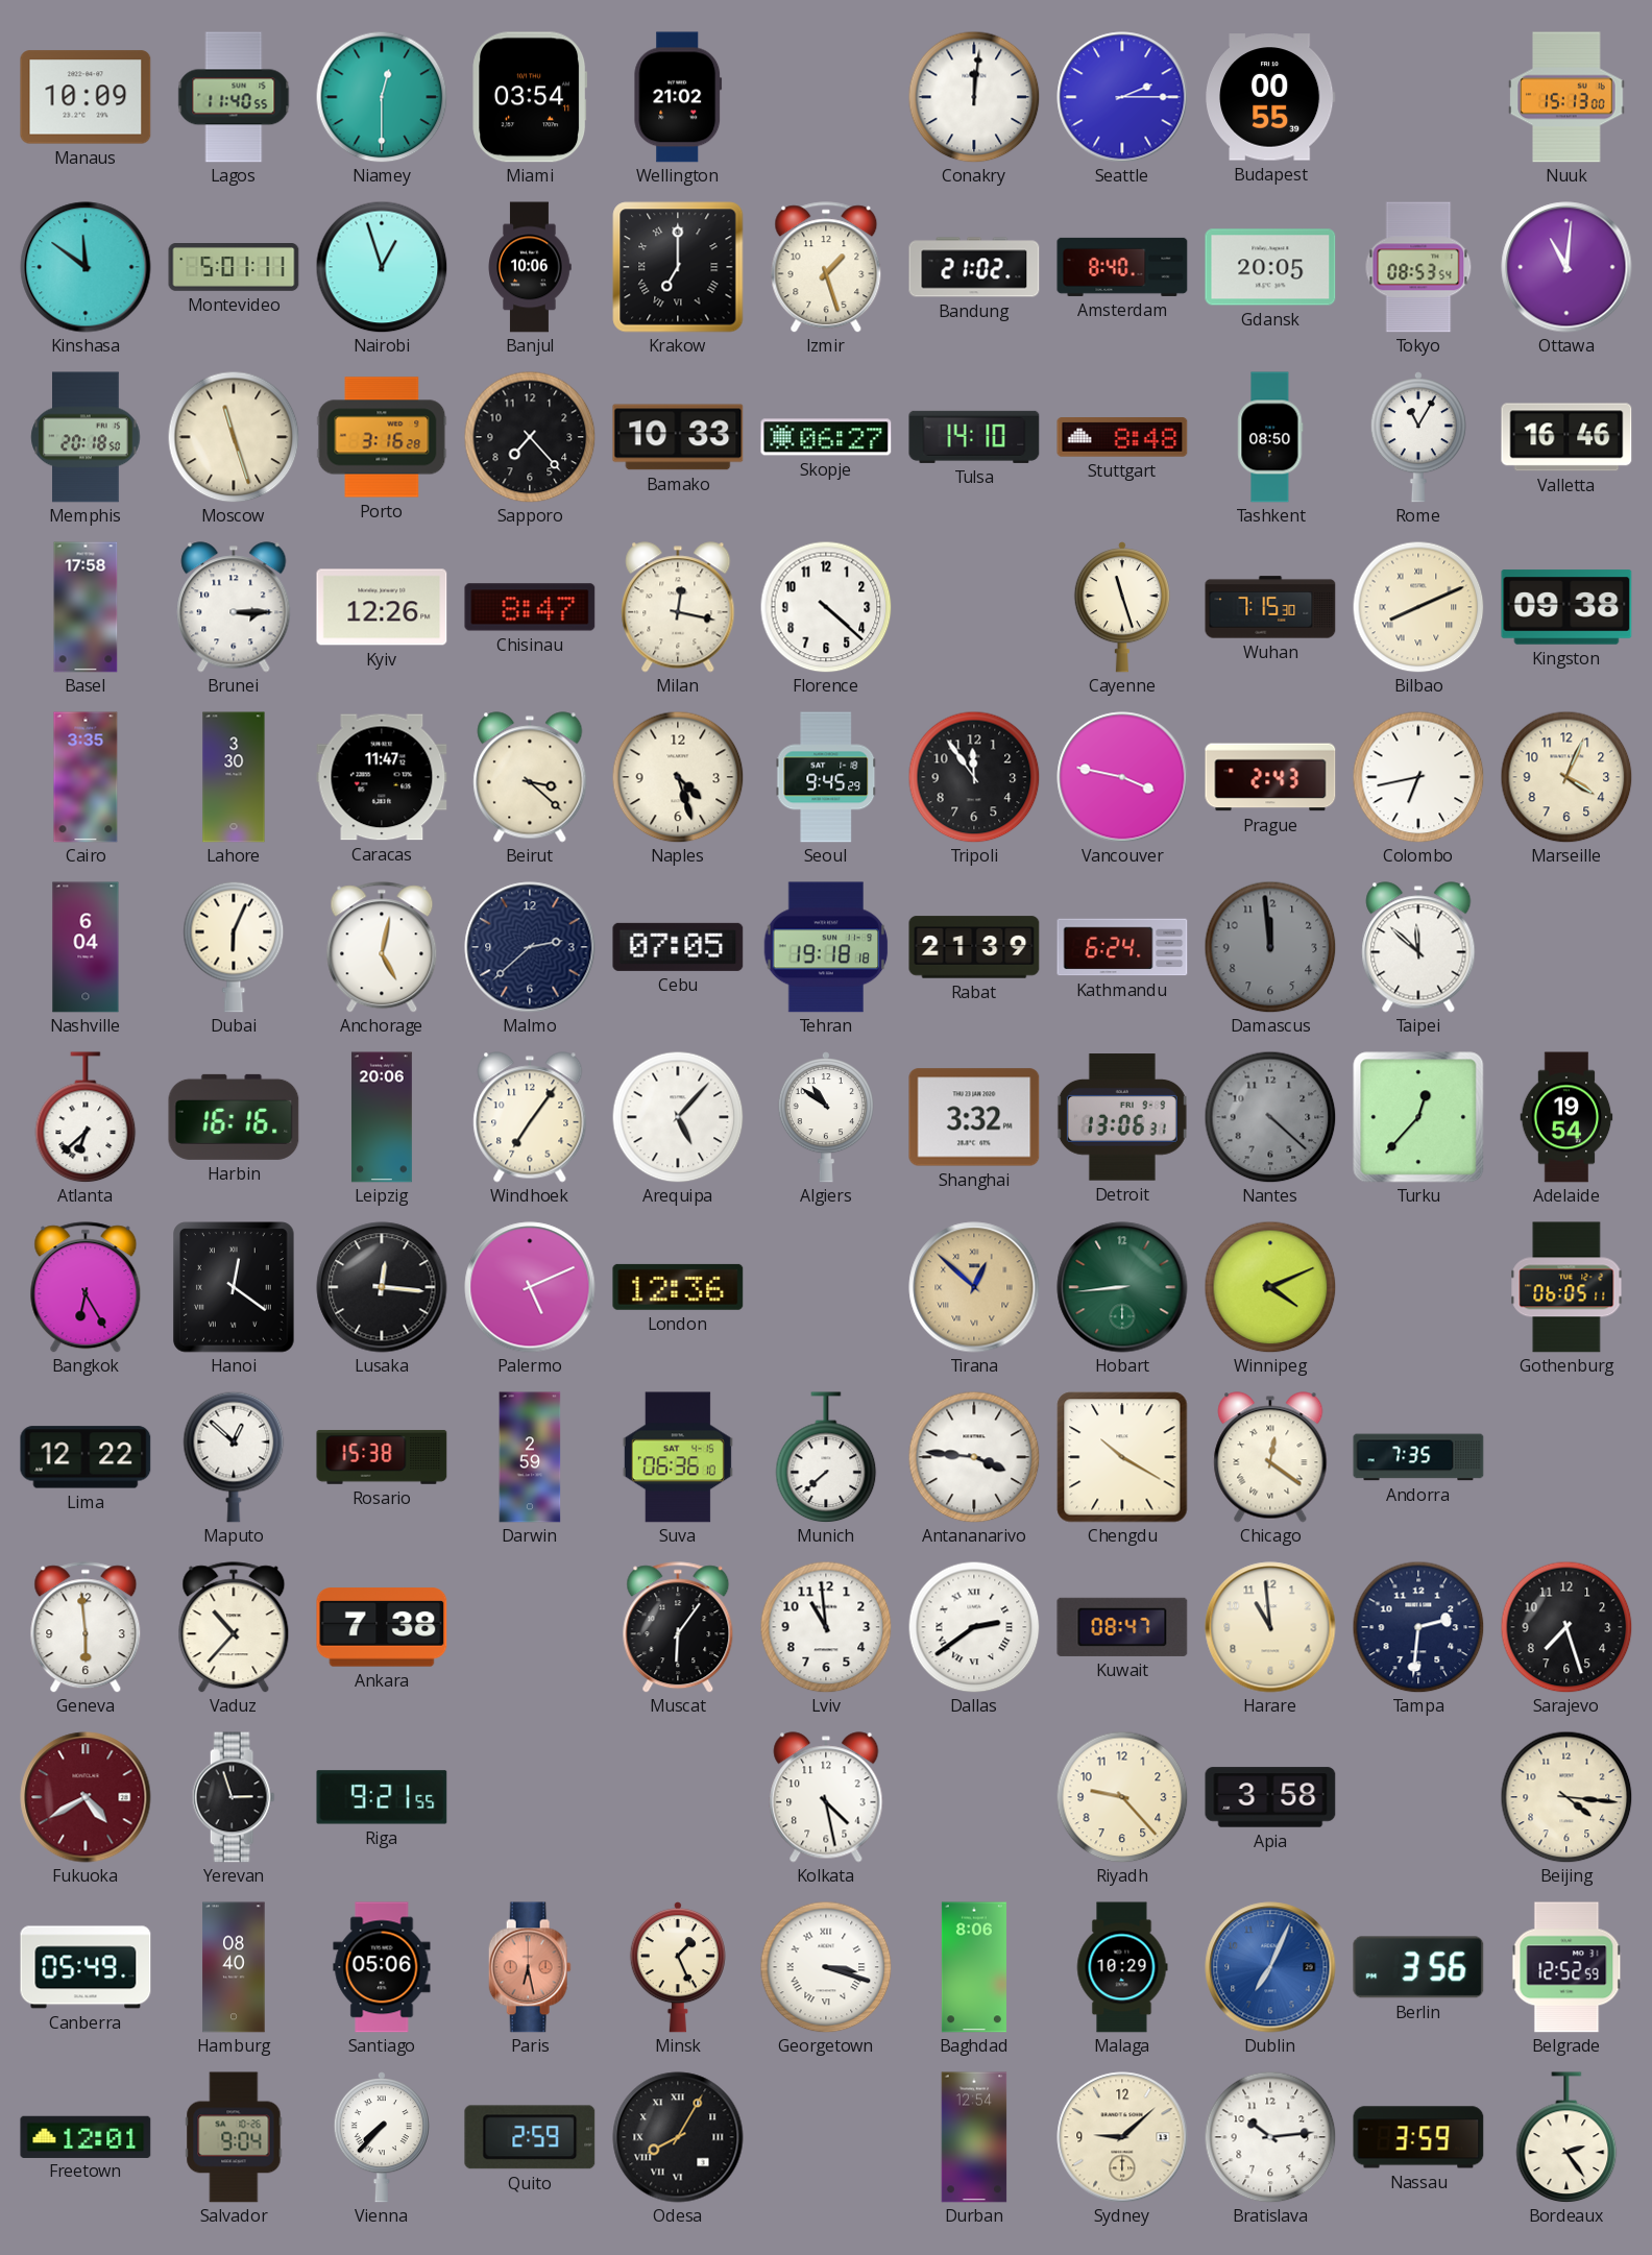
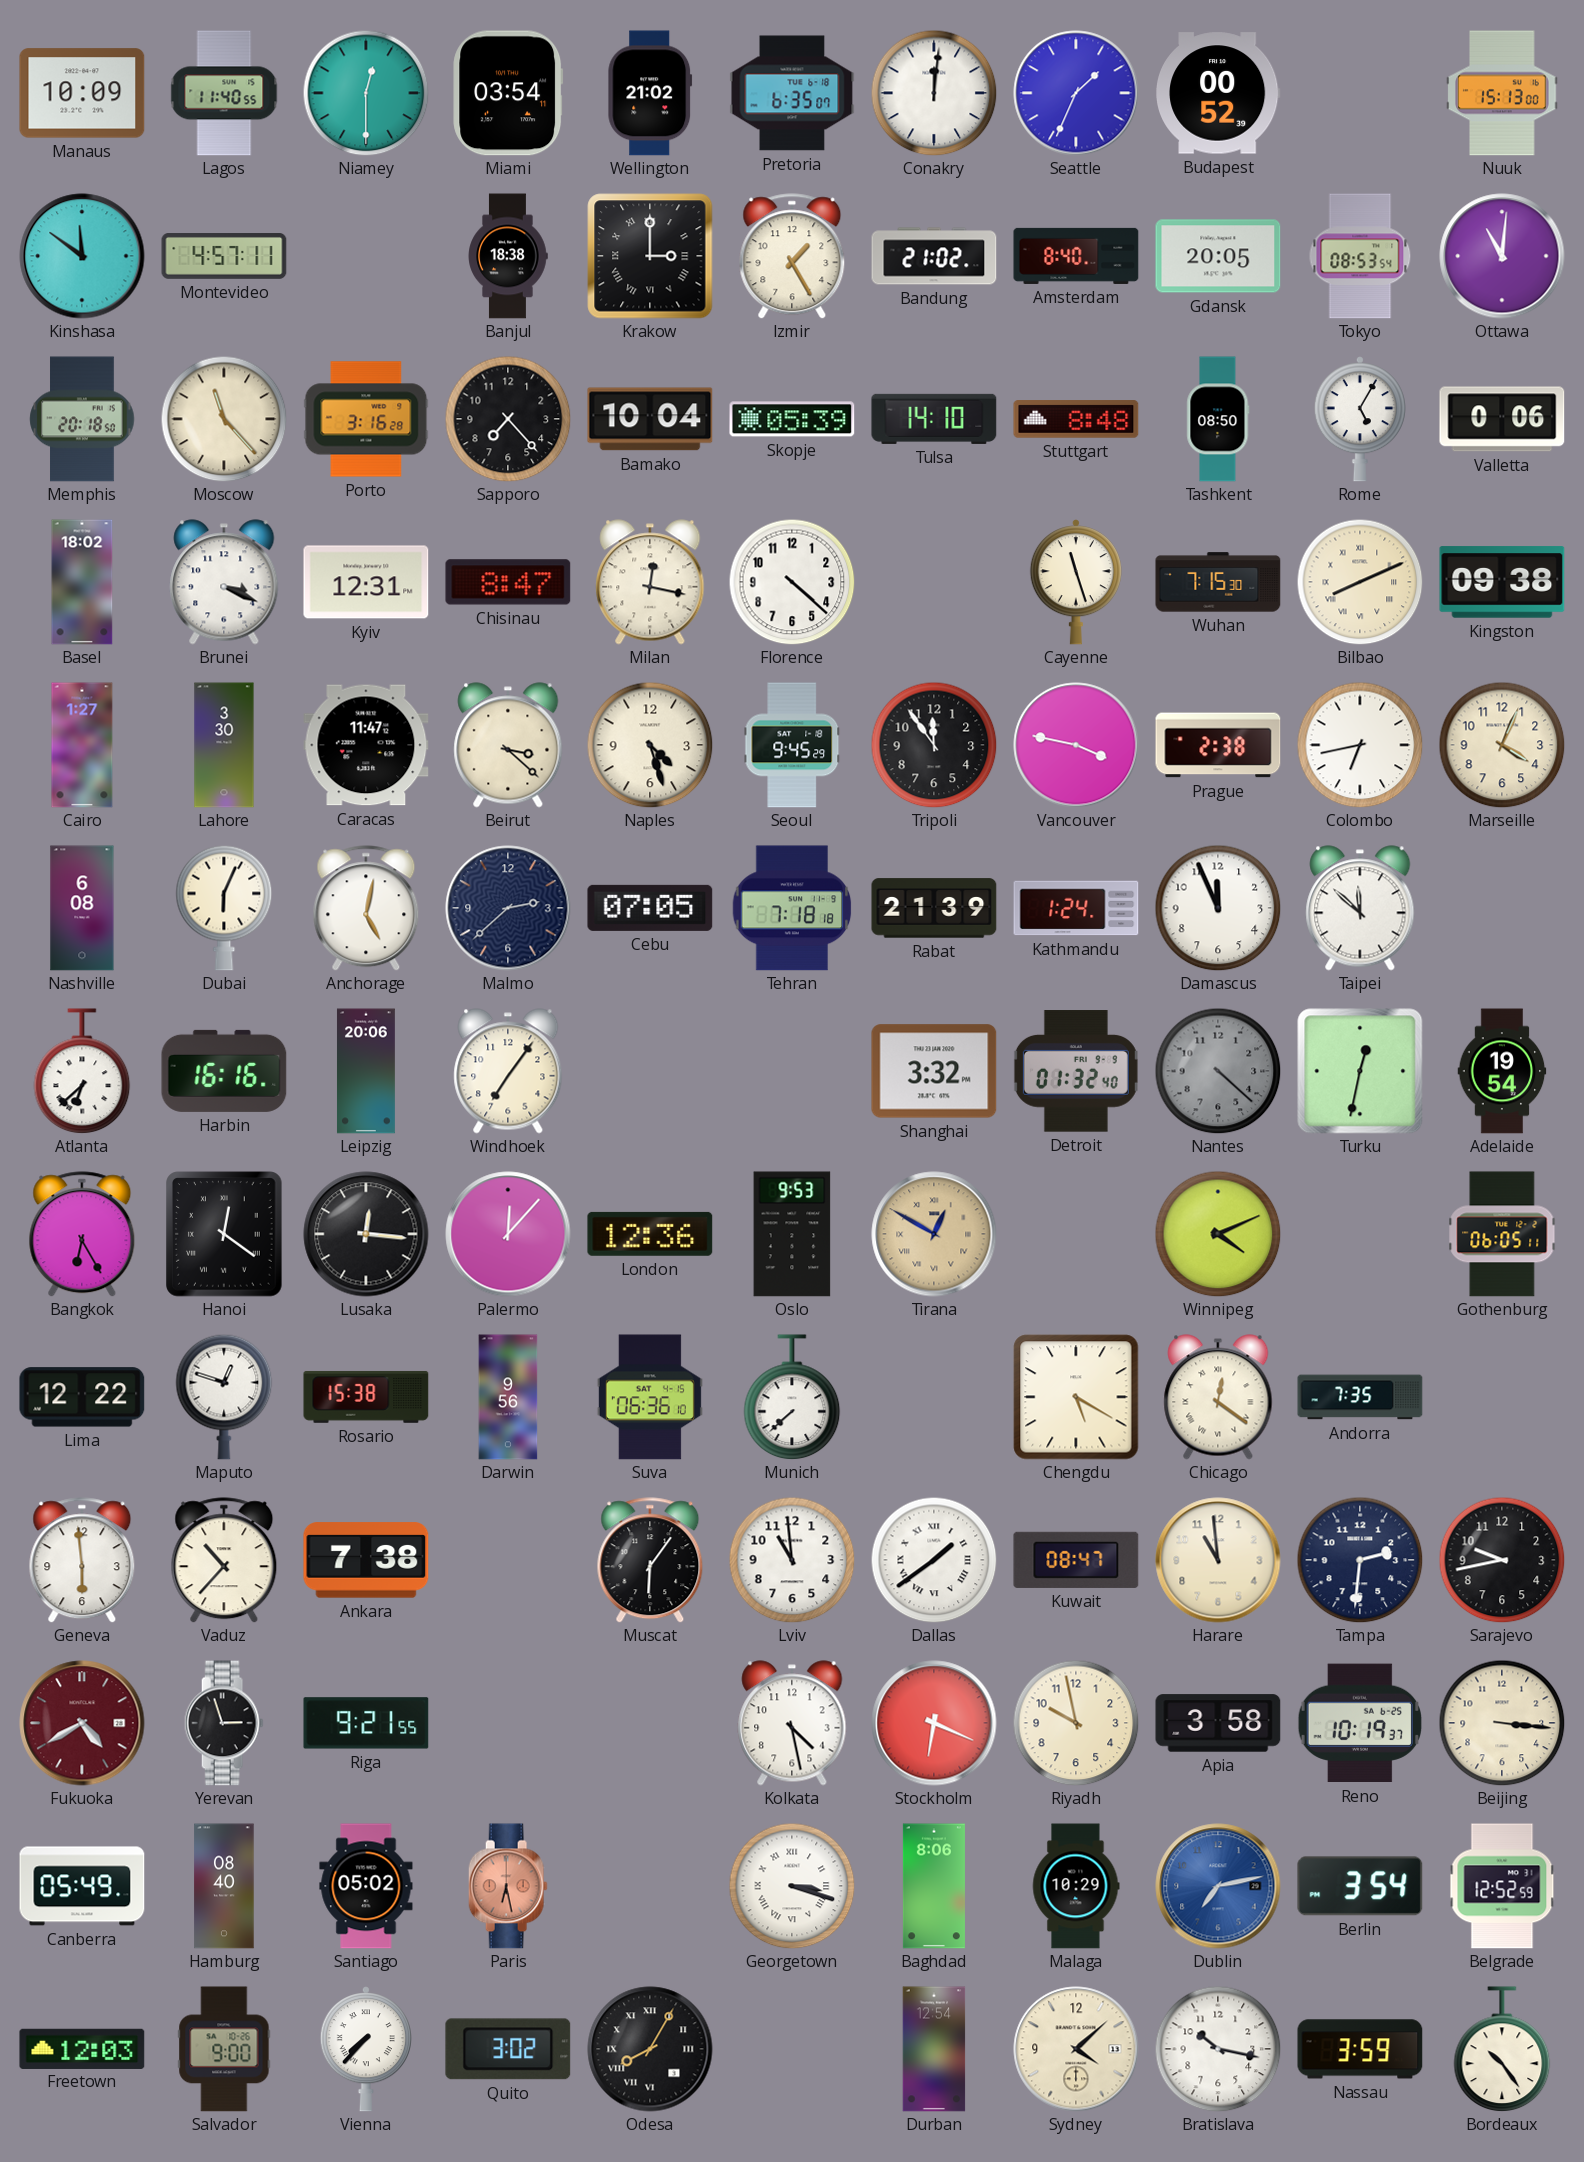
Pretoria: none -> 6:35
Seattle: 2:15 -> 1:34
Budapest: 00:55 -> 00:52
Montevideo: 5:01 -> 4:57
Nairobi: 12:57 -> none
Banjul: 10:06 -> 18:38
Krakow: 7:00 -> 3:00
Izmir: 1:27 -> 1:25
Moscow: 11:27 -> 11:23
Bamako: 10:33 -> 10:04
Skopje: 06:27 -> 05:39
Rome: 11:05 -> 5:05
Valletta: 16:46 -> 0:06
Basel: 17:58 -> 18:02
Brunei: 3:15 -> 3:19
Kyiv: 12:26 -> 12:31
Cairo: 3:35 -> 1:27
Prague: 2:43 -> 2:38
Nashville: 6:04 -> 6:08
Tehran: 19:18 -> 7:18
Kathmandu: 6:24 -> 1:24
Damascus: 11:59 -> 11:56
Damascus dial: grey -> white
Arequipa: 5:07 -> none
Algiers: 10:51 -> none
Detroit: 13:06 -> 01:32
Turku: 12:37 -> 12:32
Palermo: 5:11 -> 12:07
Oslo: none -> 9:53
Tirana: 12:52 -> 12:50
Hobart: 8:44 -> none
Maputo: 12:52 -> 12:48
Darwin: 2:59 -> 9:56
Antananarivo: 3:46 -> none
Chengdu: 10:20 -> 5:20
Dallas: 2:39 -> 1:39
Sarajevo: 7:27 -> 9:43
Stockholm: none -> 6:19
Riyadh: 9:23 -> 9:58
Reno: none -> 10:19
Beijing: 4:16 -> 3:16
Santiago: 05:06 -> 05:02
Minsk: 1:26 -> none
Dublin: 7:04 -> 7:13
Berlin: 3:56 -> 3:54
Freetown: 12:01 -> 12:03
Salvador: 9:04 -> 9:00
Quito: 2:59 -> 3:02
Sydney: 9:08 -> 4:08
Bratislava: 10:14 -> 10:17
Bordeaux: 2:24 -> 10:24
